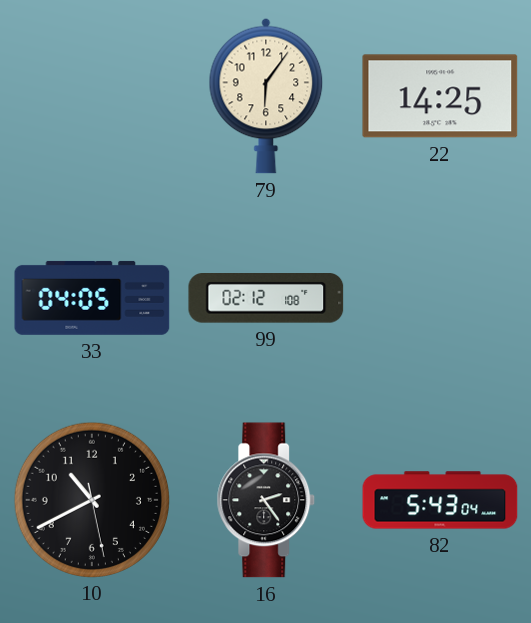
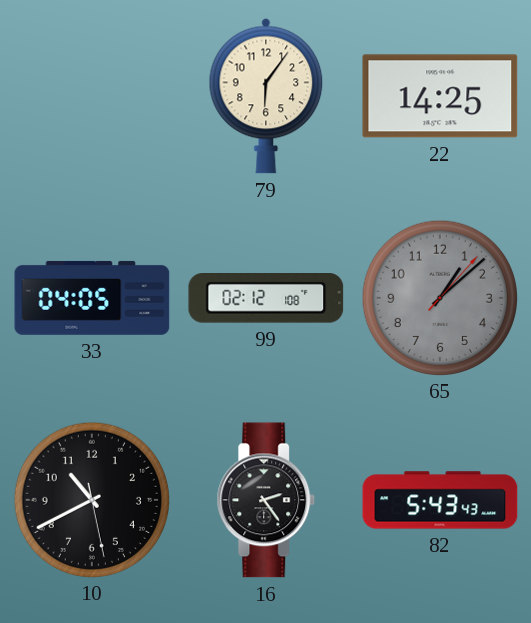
65: none -> 1:08
82: 5:43:04 -> 5:43:43
